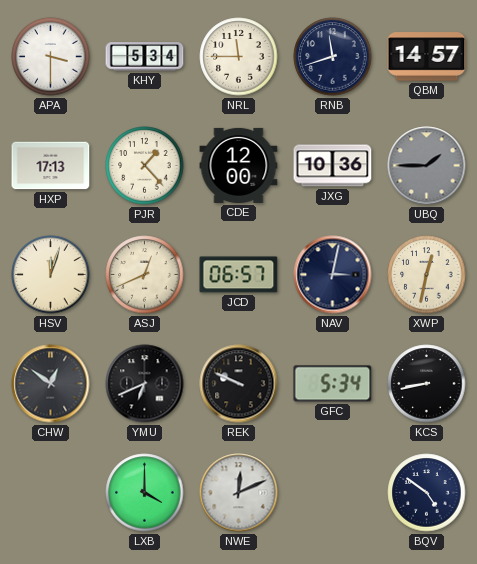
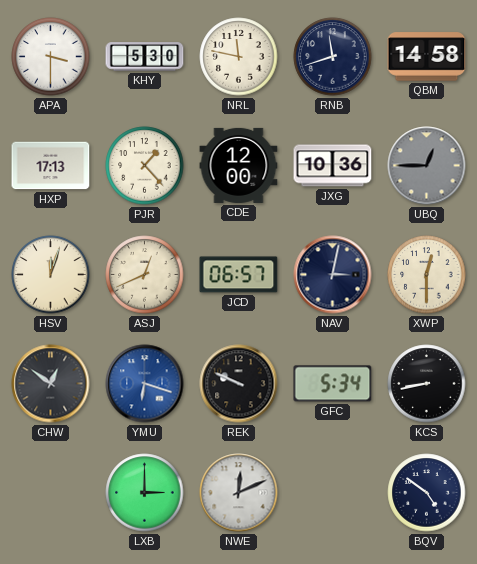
KHY: 5:34 -> 5:30
NRL: 11:45 -> 11:47
QBM: 14:57 -> 14:58
UBQ: 1:45 -> 12:45
XWP: 12:32 -> 12:30
YMU: 6:41 -> 6:18
YMU dial: black -> blue
LXB: 4:00 -> 3:00
